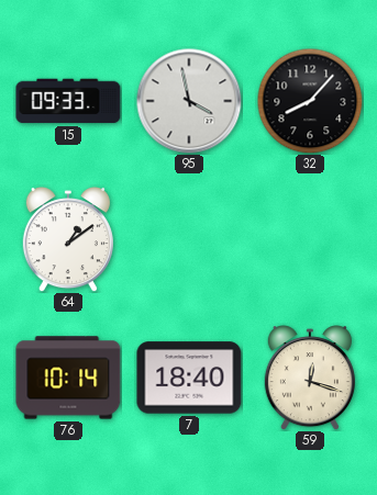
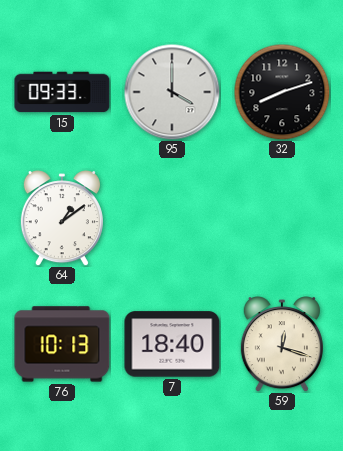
95: 3:58 -> 4:00
32: 8:07 -> 8:12
76: 10:14 -> 10:13
